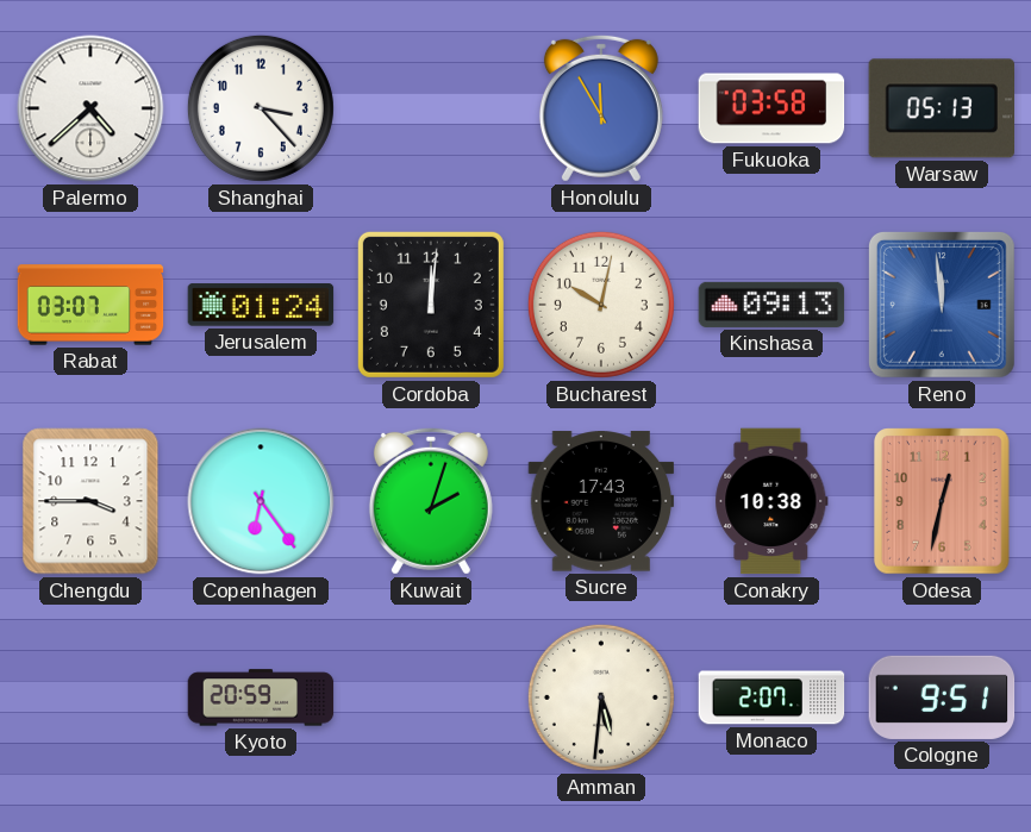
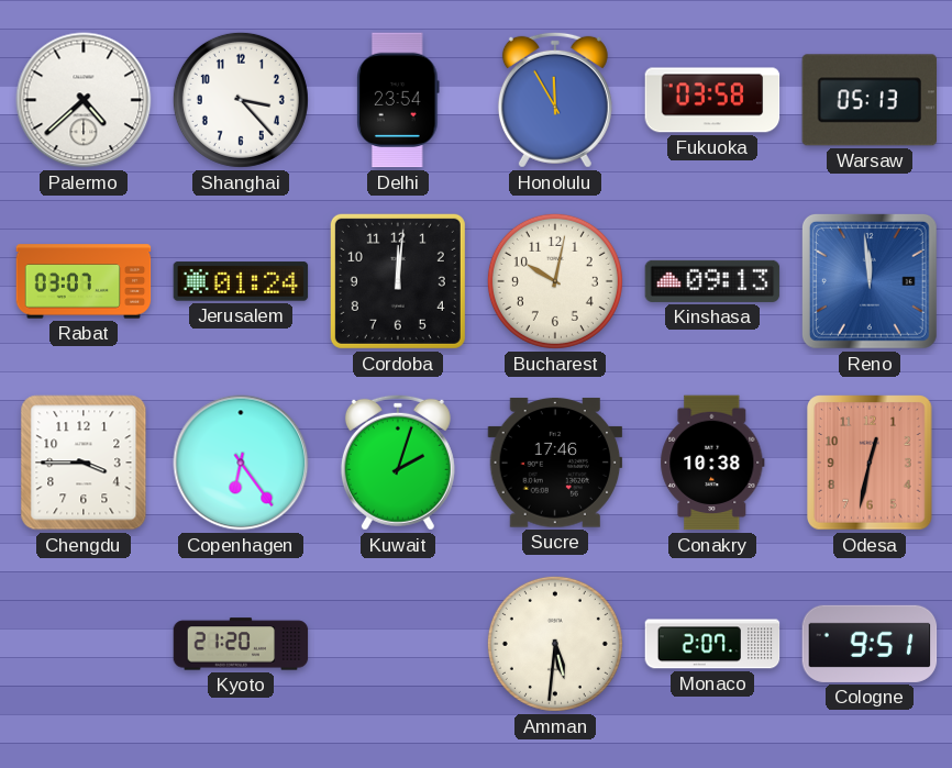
Delhi: none -> 23:54
Sucre: 17:43 -> 17:46
Kyoto: 20:59 -> 21:20
